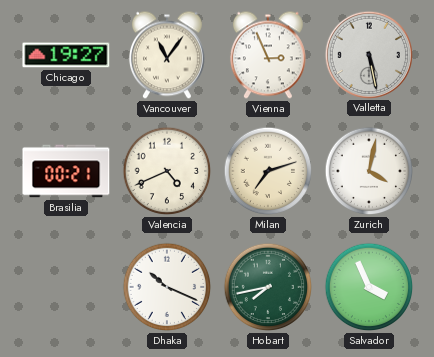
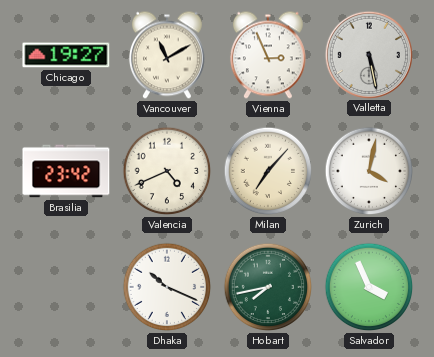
Vancouver: 11:06 -> 11:10
Brasilia: 00:21 -> 23:42
Milan: 7:12 -> 7:07
